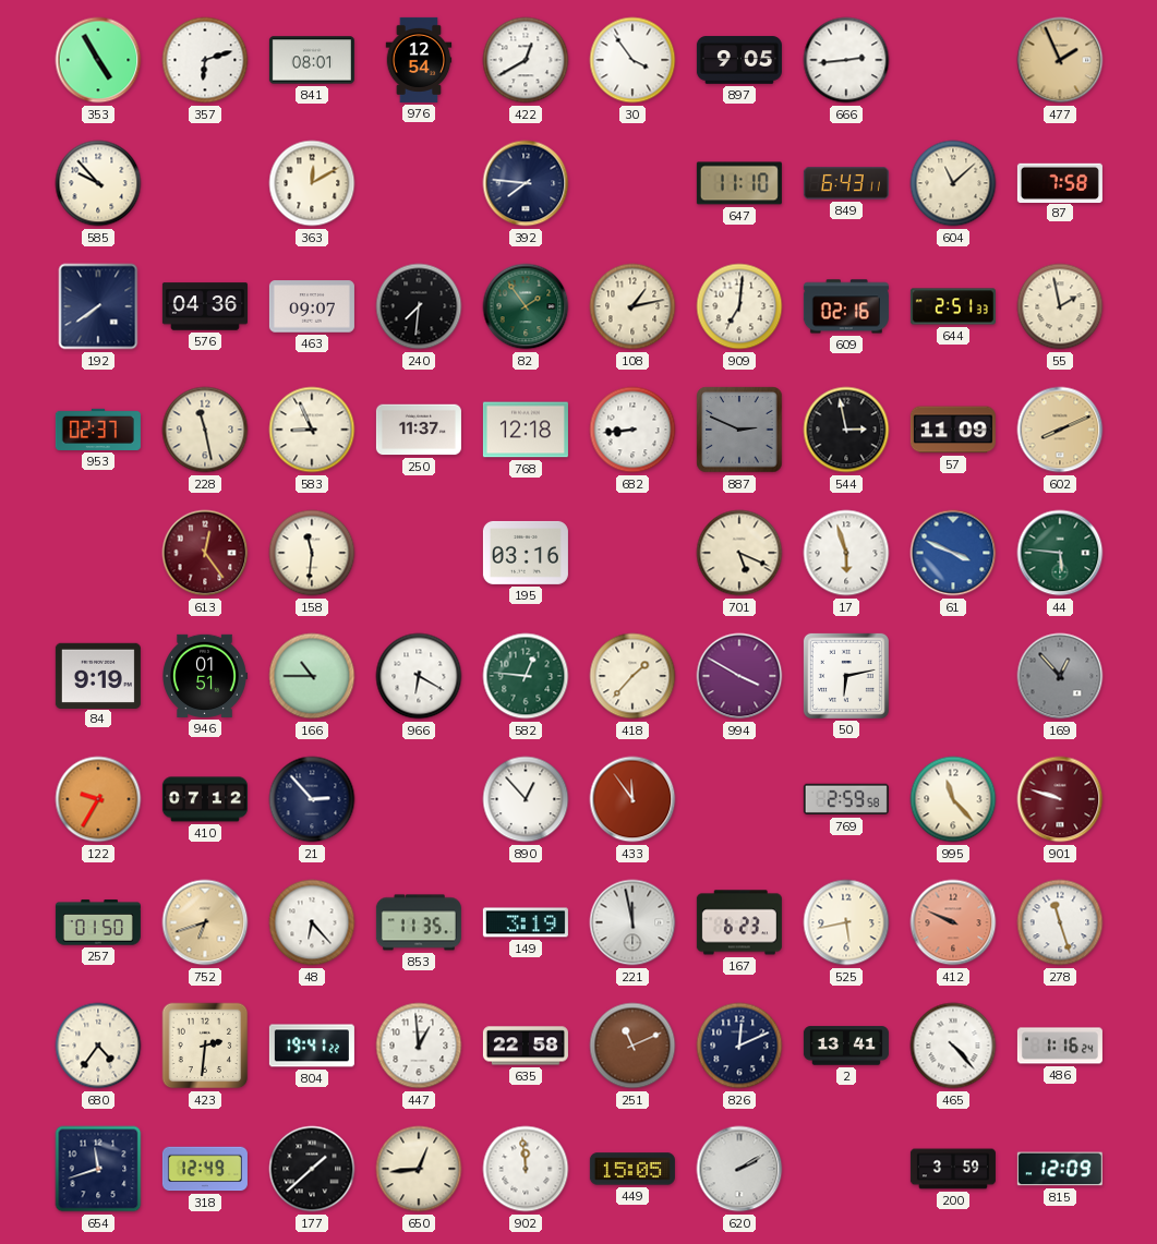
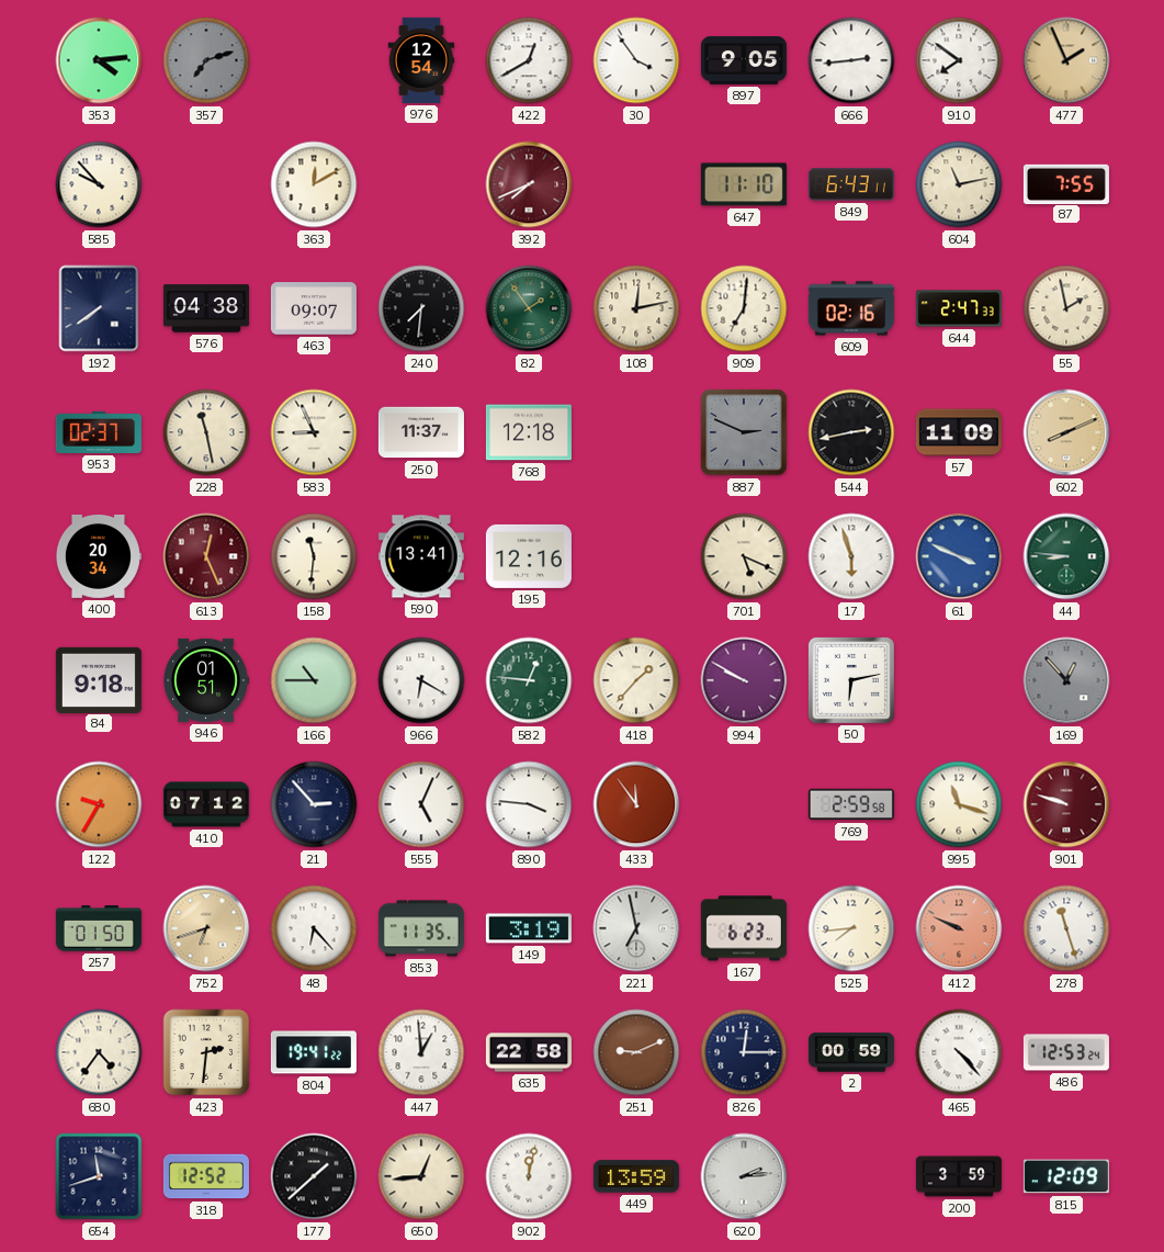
353: 4:55 -> 4:14
357: 6:12 -> 7:12
357 dial: white -> grey
841: 08:01 -> none
910: none -> 7:51
392: 7:46 -> 7:41
392 dial: navy -> burgundy
604: 11:08 -> 11:13
87: 7:58 -> 7:55
576: 04:36 -> 04:38
108: 1:13 -> 12:13
644: 2:51 -> 2:47
682: 8:44 -> none
544: 2:58 -> 2:43
400: none -> 20:34
613: 12:24 -> 12:26
590: none -> 13:41
195: 03:16 -> 12:16
44: 5:46 -> 8:46
84: 9:19 -> 9:18
994: 3:50 -> 9:50
555: none -> 5:04
890: 12:53 -> 3:46
995: 11:23 -> 11:18
221: 11:58 -> 6:58
525: 5:43 -> 7:44
251: 11:11 -> 9:11
826: 12:11 -> 12:15
2: 13:41 -> 00:59
486: 1:16 -> 12:53
318: 12:49 -> 12:52
902: 11:59 -> 12:02
449: 15:05 -> 13:59
620: 2:10 -> 2:14
